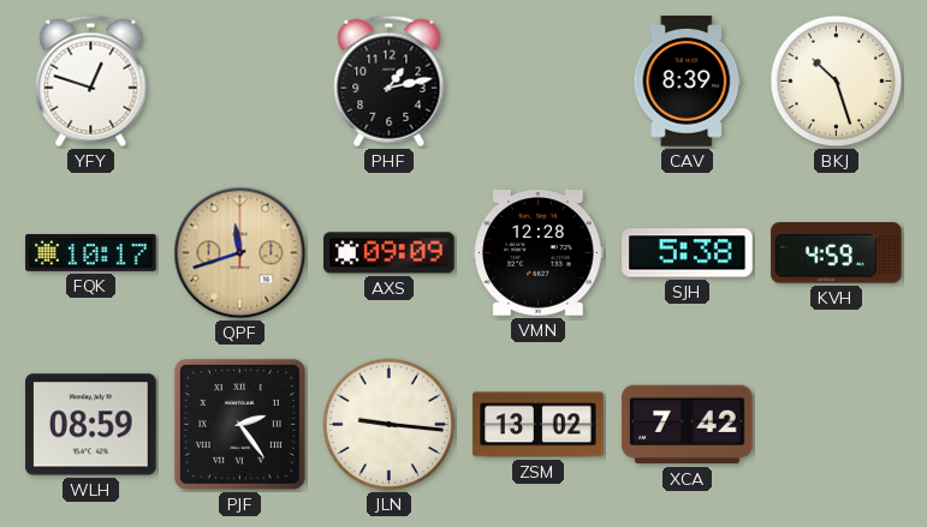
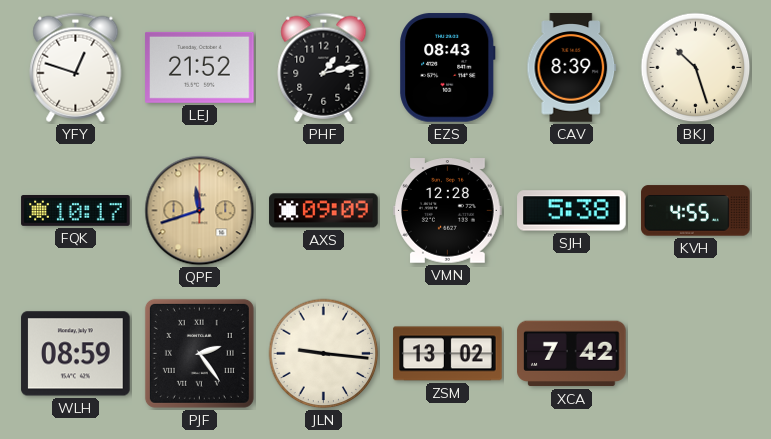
LEJ: none -> 21:52
EZS: none -> 08:43
KVH: 4:59 -> 4:55
